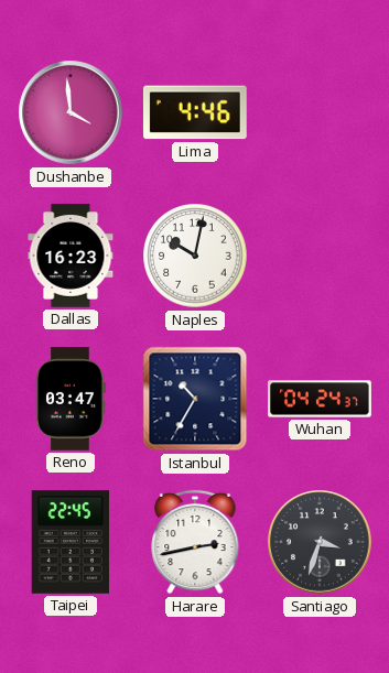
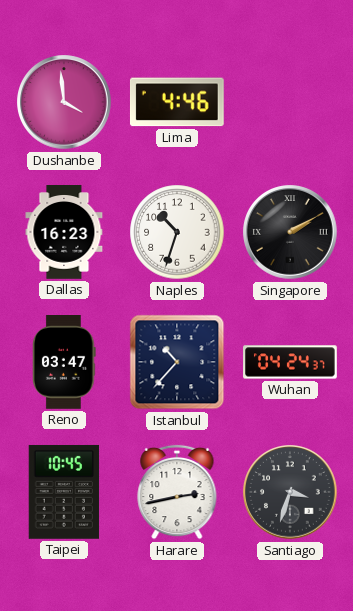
Naples: 10:02 -> 10:33
Singapore: none -> 2:10
Istanbul: 10:35 -> 10:37
Taipei: 22:45 -> 10:45
